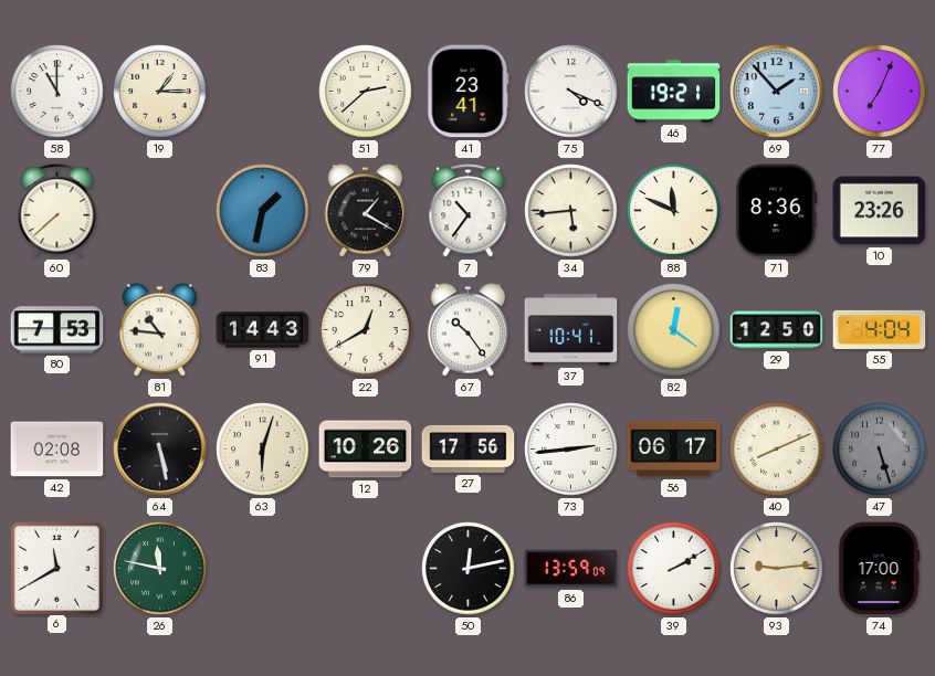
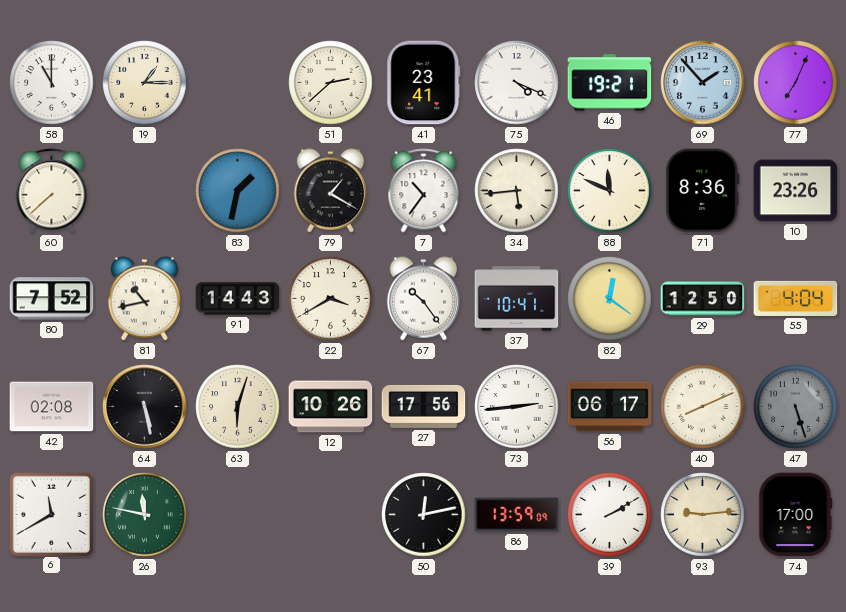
80: 7:53 -> 7:52
81: 10:46 -> 10:43
22: 12:40 -> 3:40
